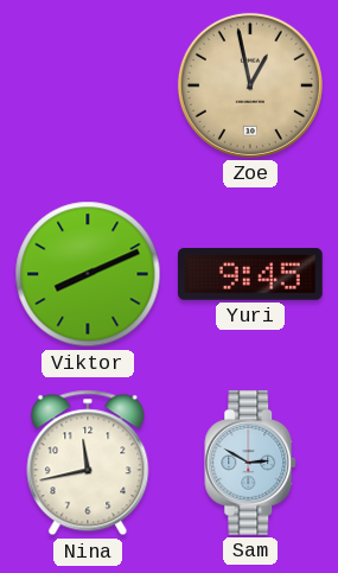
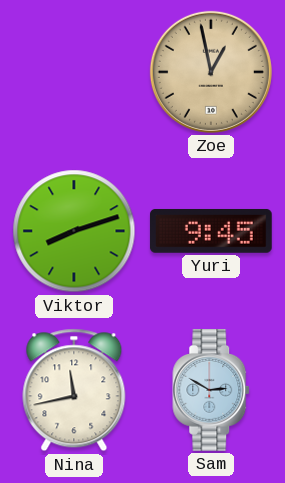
Viktor: 8:11 -> 8:12
